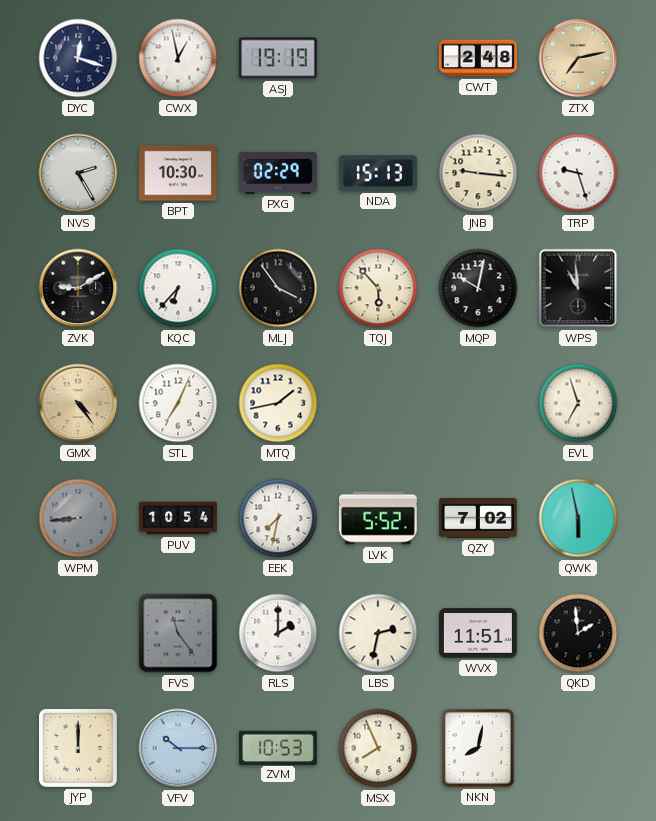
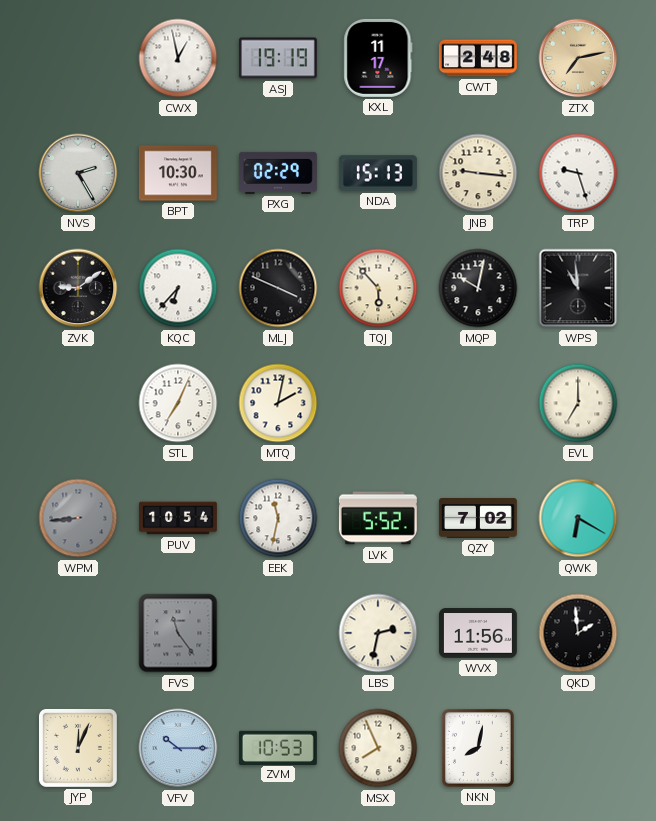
DYC: 12:18 -> none
KXL: none -> 11:17
ZVK: 9:10 -> 9:09
MLJ: 3:54 -> 3:49
GMX: 4:24 -> none
MTQ: 1:43 -> 2:02
EVL: 6:57 -> 7:00
EEK: 7:32 -> 11:32
QWK: 5:58 -> 6:20
RLS: 2:00 -> none
WVX: 11:51 -> 11:56
JYP: 12:00 -> 12:04
